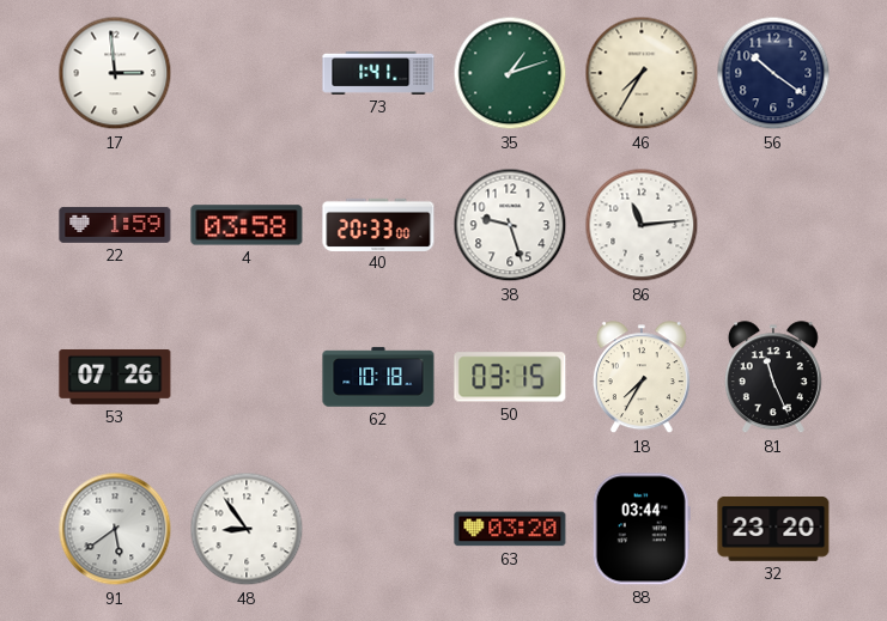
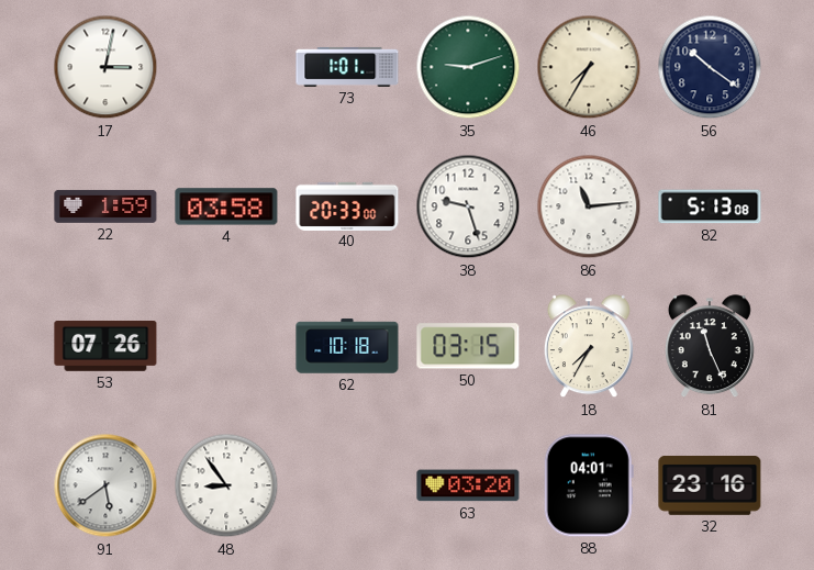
17: 2:59 -> 3:02
73: 1:41 -> 1:01
35: 1:12 -> 9:12
82: none -> 5:13
88: 03:44 -> 04:01
32: 23:20 -> 23:16
